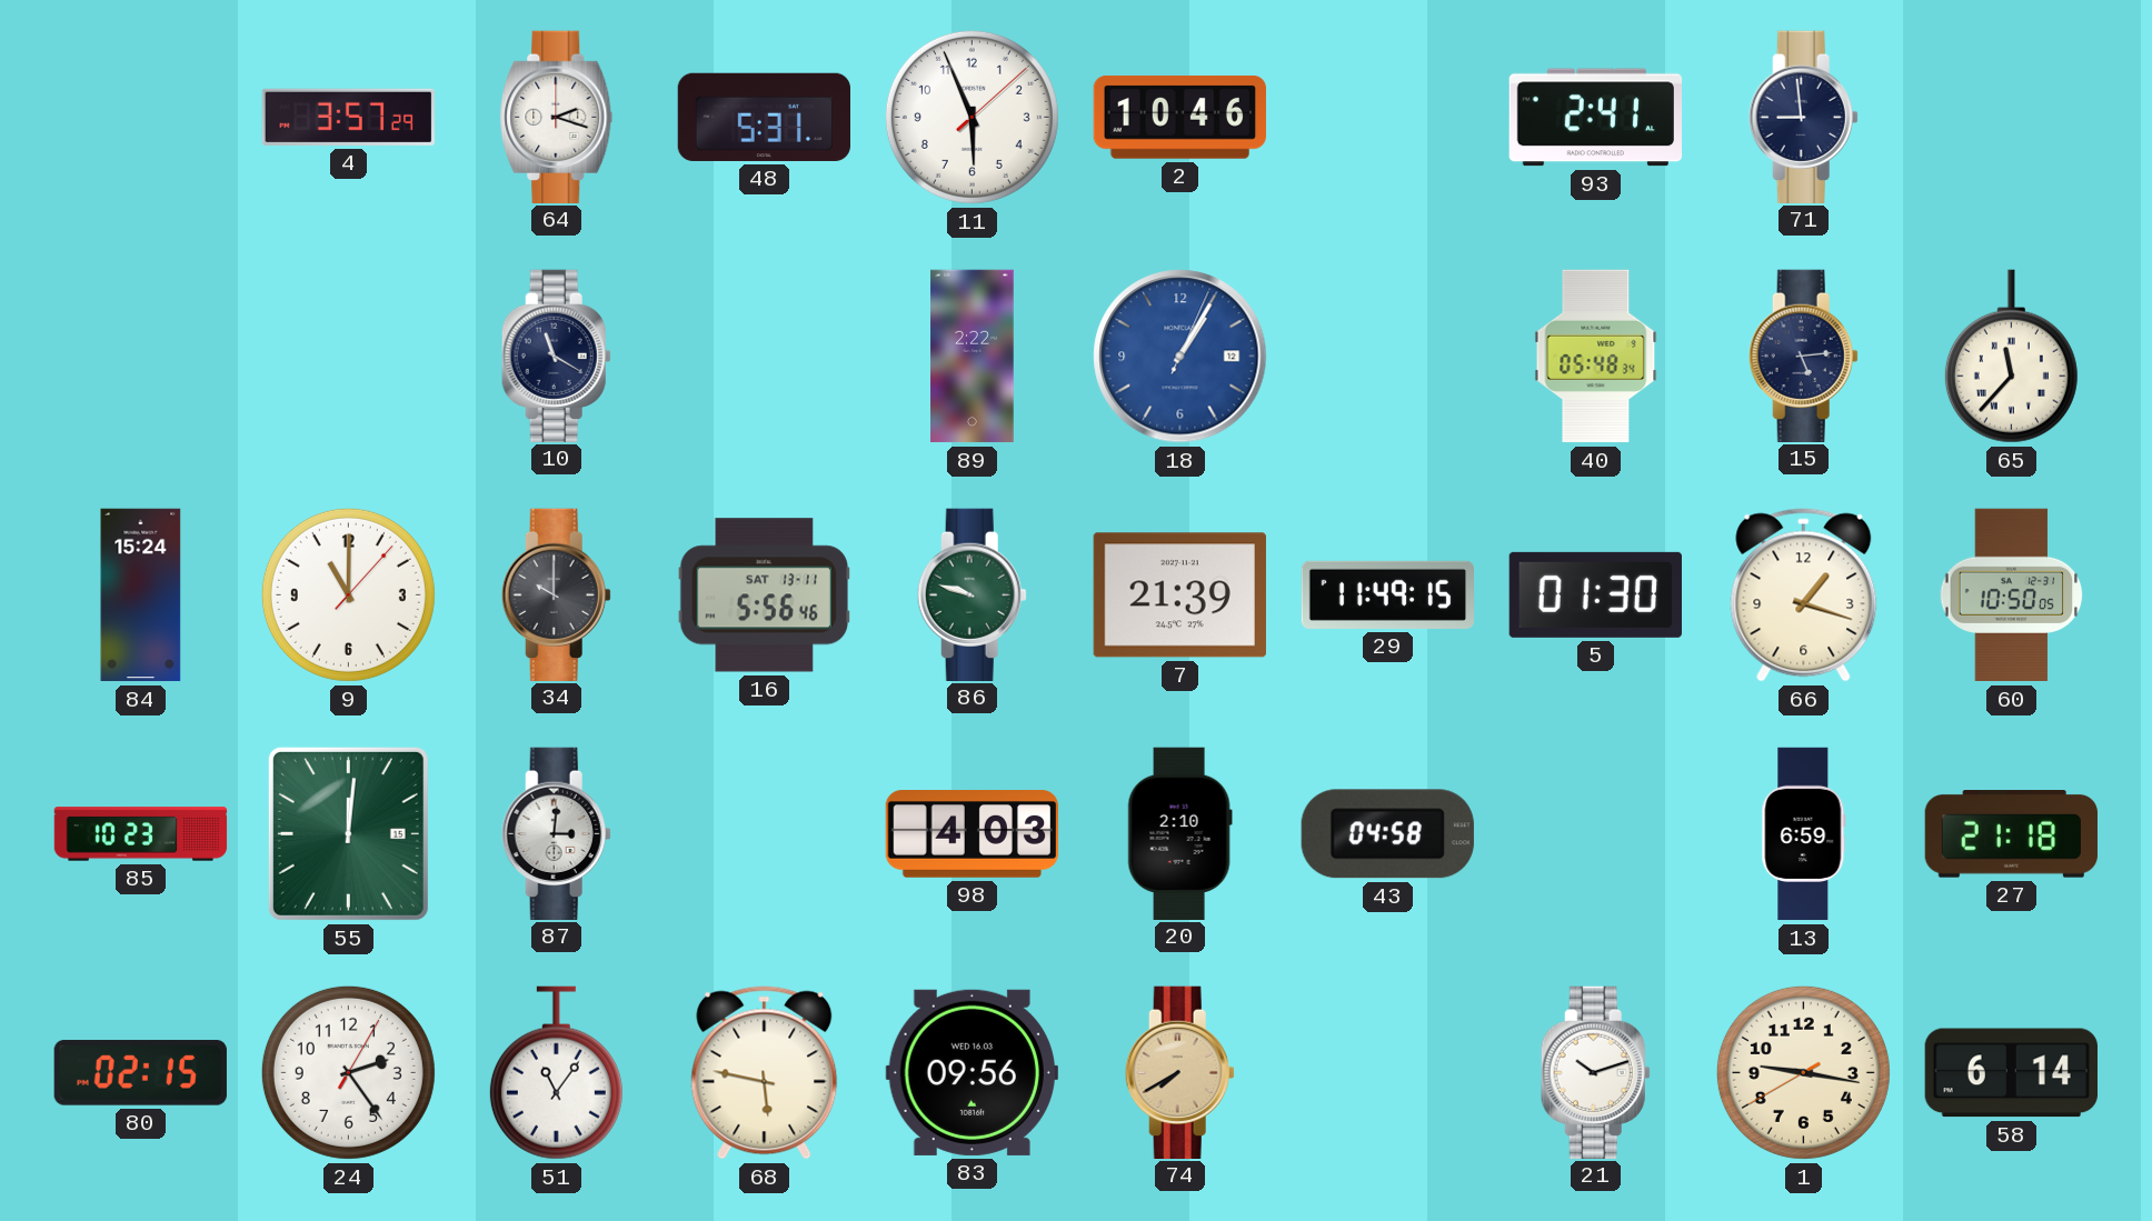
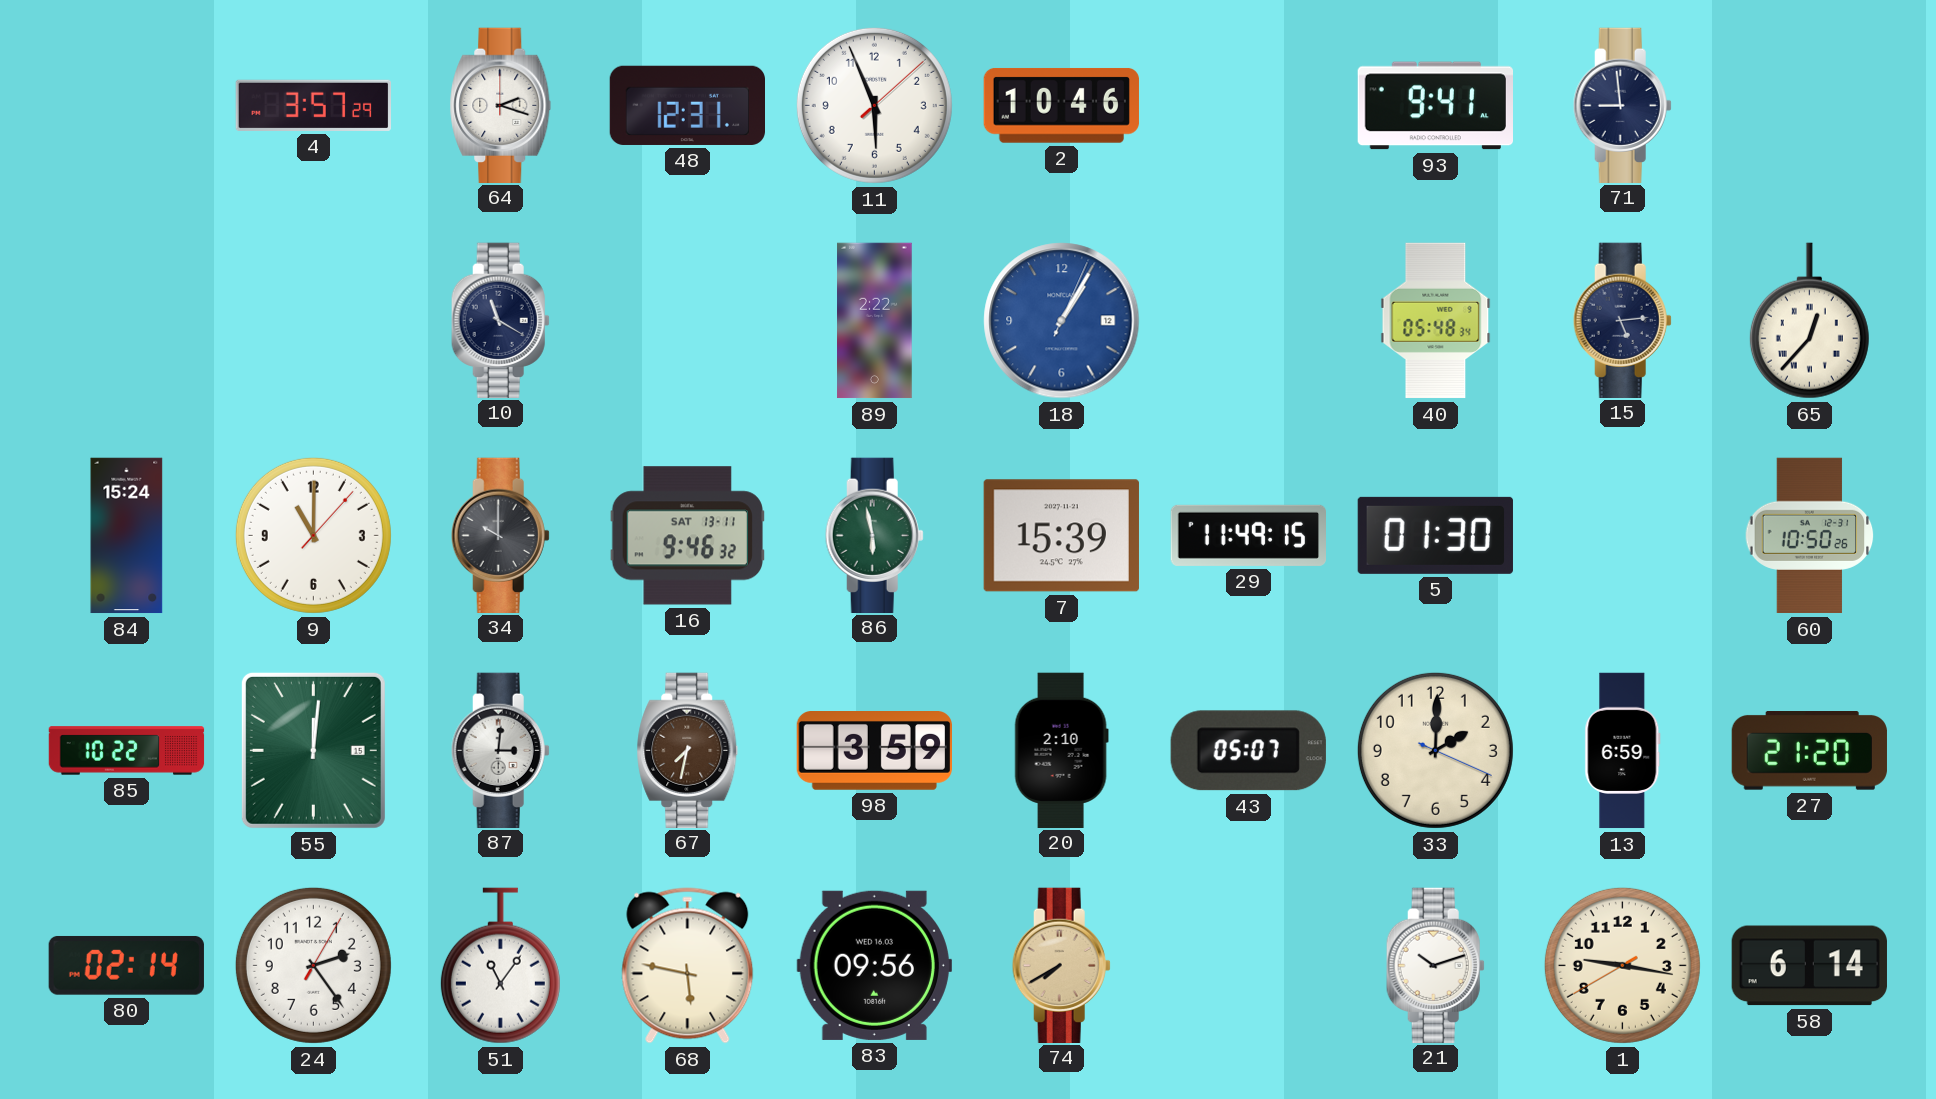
48: 5:31 -> 12:31
93: 2:41 -> 9:41
65: 11:37 -> 12:37
16: 5:56 -> 9:46
86: 9:48 -> 5:58
7: 21:39 -> 15:39
66: 1:18 -> none
60: 10:50:05 -> 10:50:26
85: 10:23 -> 10:22
67: none -> 7:32
98: 4:03 -> 3:59
43: 04:58 -> 05:07
33: none -> 2:00
27: 21:18 -> 21:20
80: 02:15 -> 02:14
